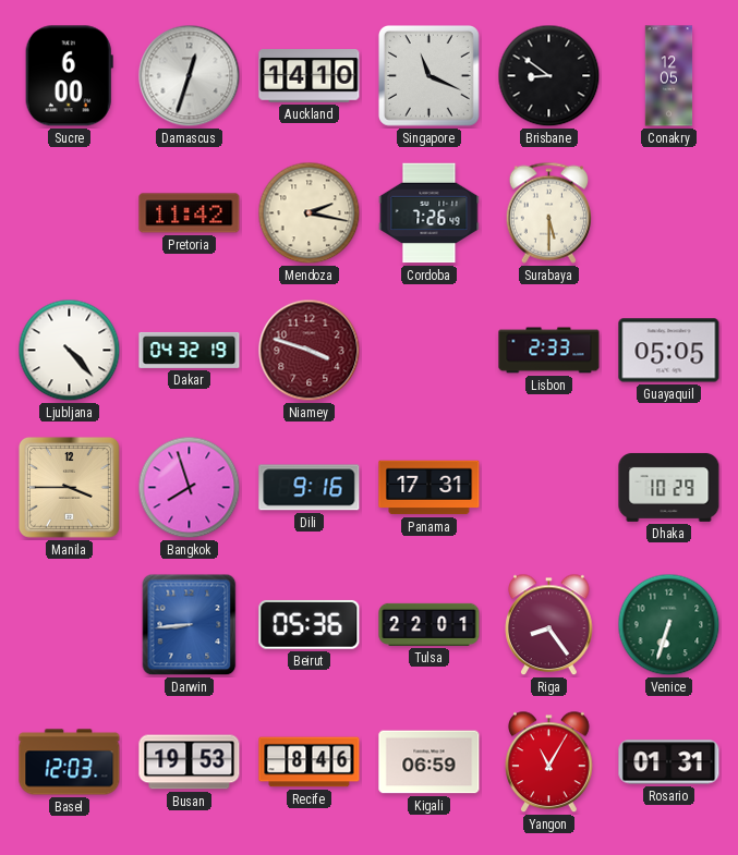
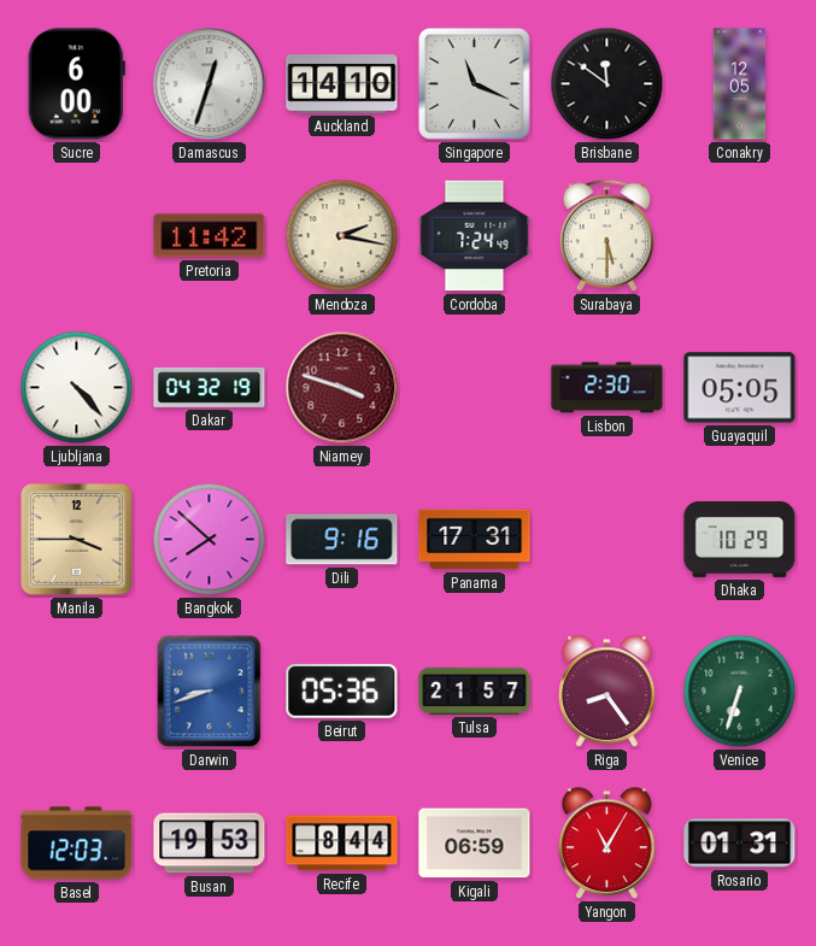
Brisbane: 8:51 -> 11:51
Cordoba: 7:26 -> 7:24
Lisbon: 2:33 -> 2:30
Bangkok: 7:57 -> 7:52
Darwin: 8:44 -> 8:42
Tulsa: 22:01 -> 21:57
Recife: 8:46 -> 8:44
